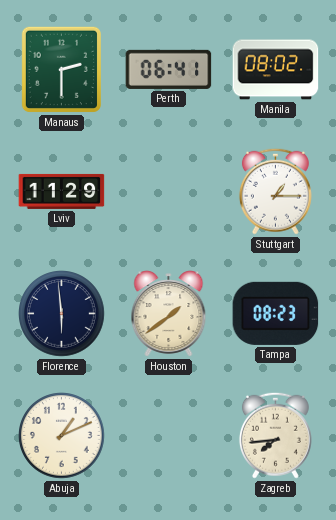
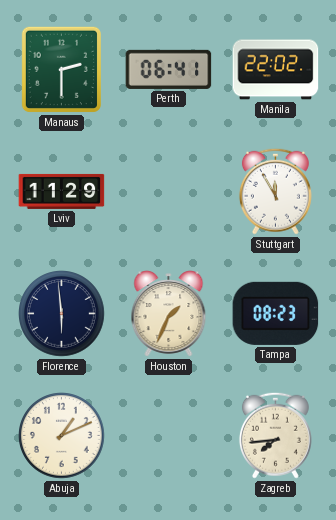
Manila: 08:02 -> 22:02
Stuttgart: 1:15 -> 11:55
Houston: 1:39 -> 1:34
